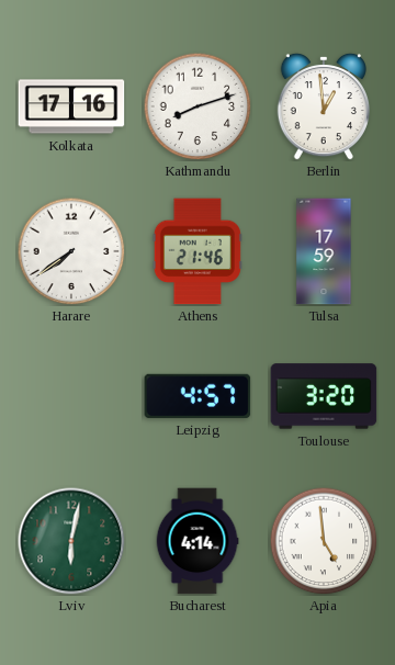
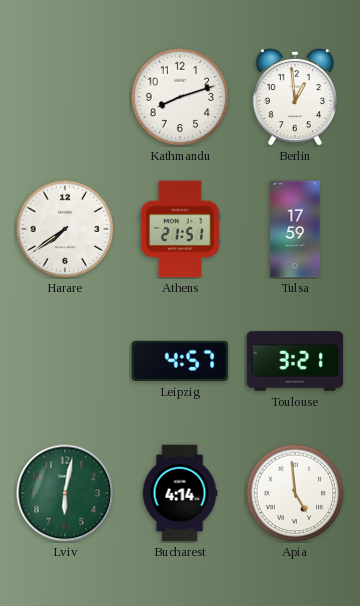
Kolkata: 17:16 -> none
Athens: 21:46 -> 21:51
Toulouse: 3:20 -> 3:21
